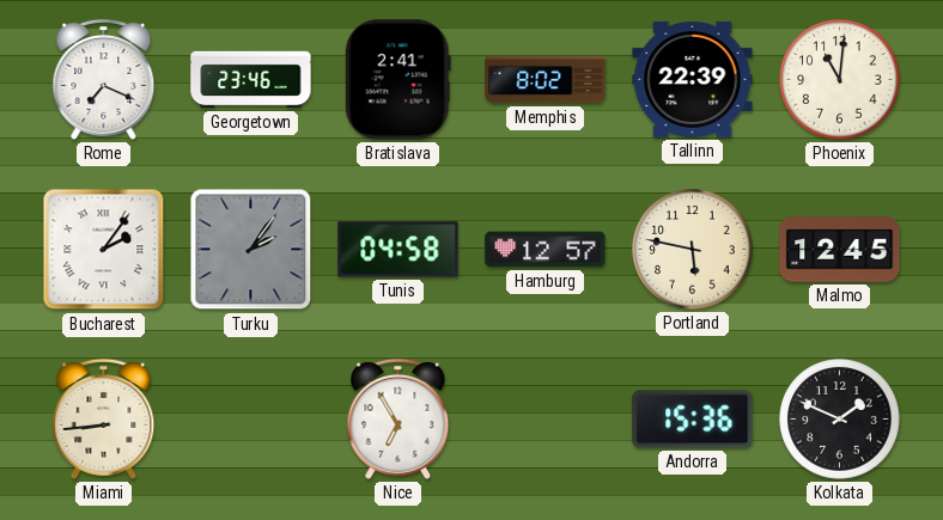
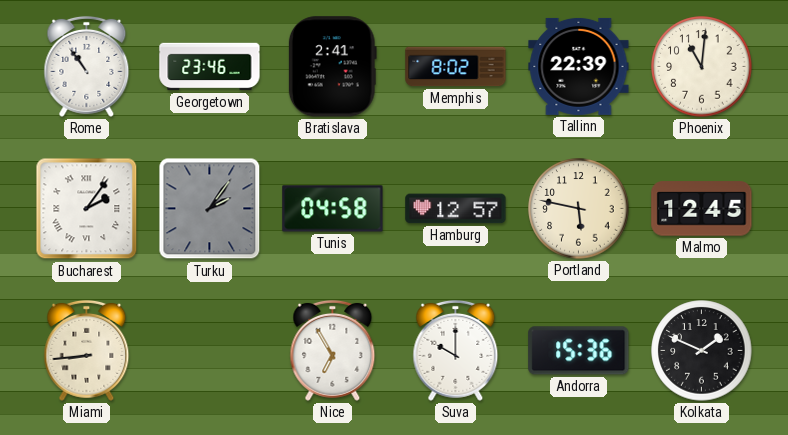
Rome: 7:19 -> 10:54
Suva: none -> 10:00
